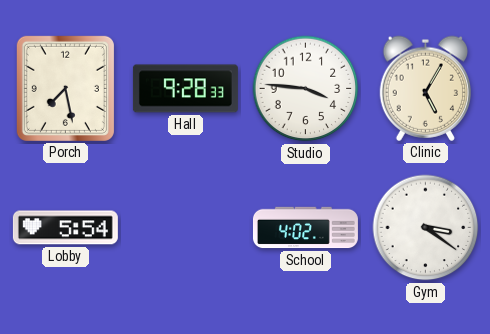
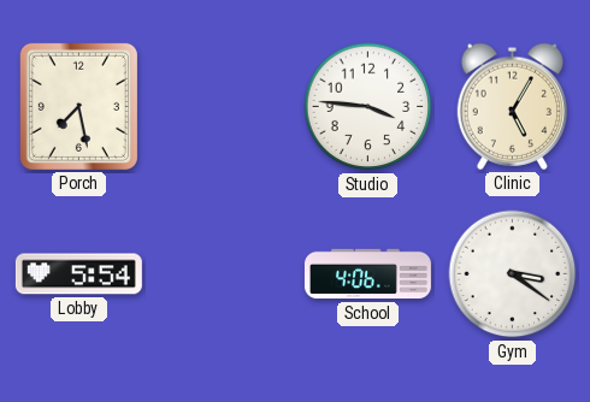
Hall: 9:28 -> none
School: 4:02 -> 4:06
